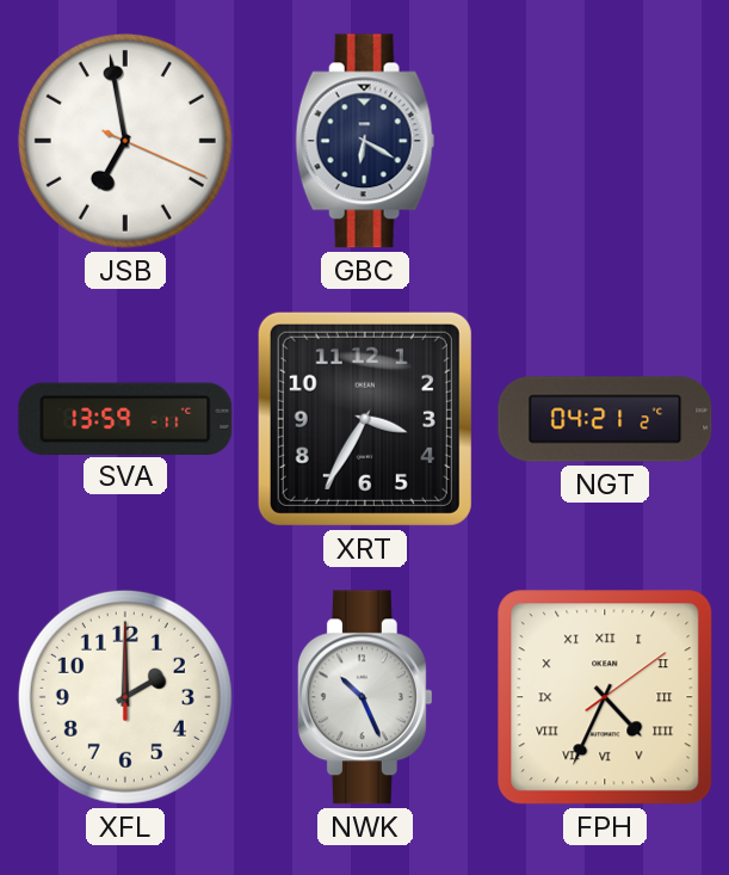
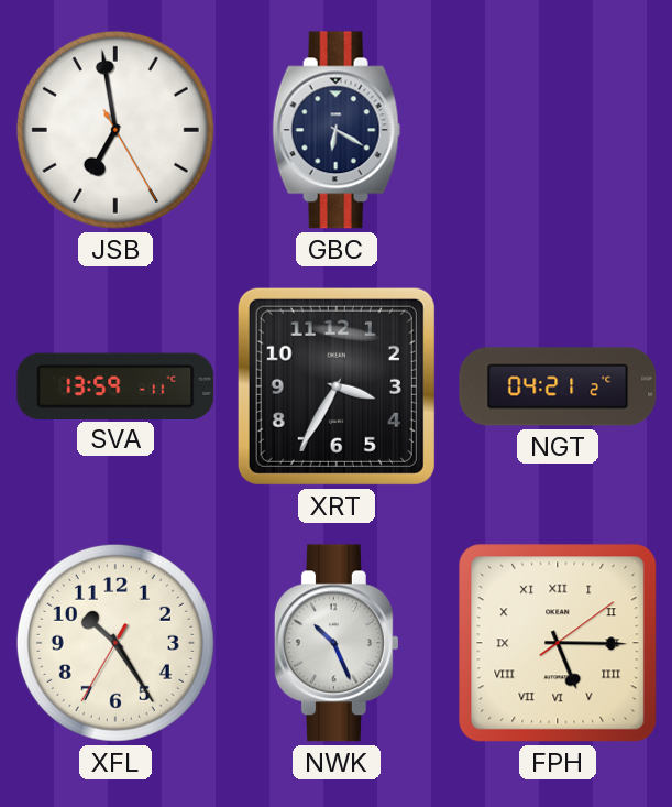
JSB: 6:58:19 -> 6:58:25
XFL: 2:00 -> 10:24
FPH: 4:34 -> 5:15
